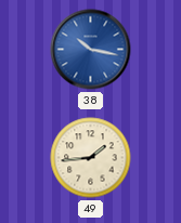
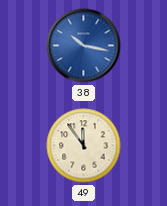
49: 1:44 -> 11:54
